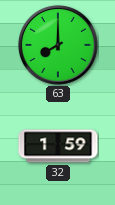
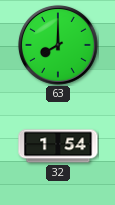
32: 1:59 -> 1:54
